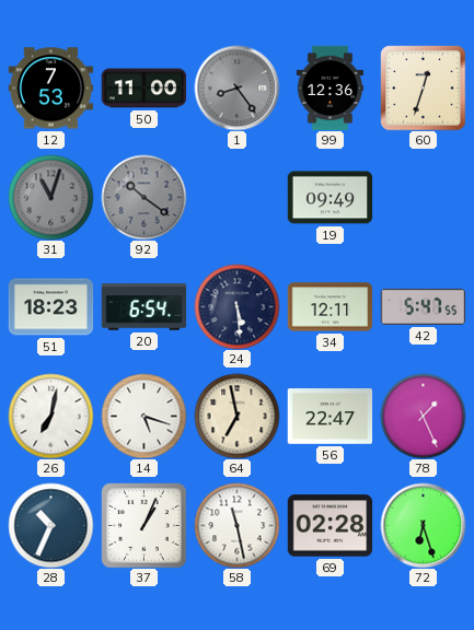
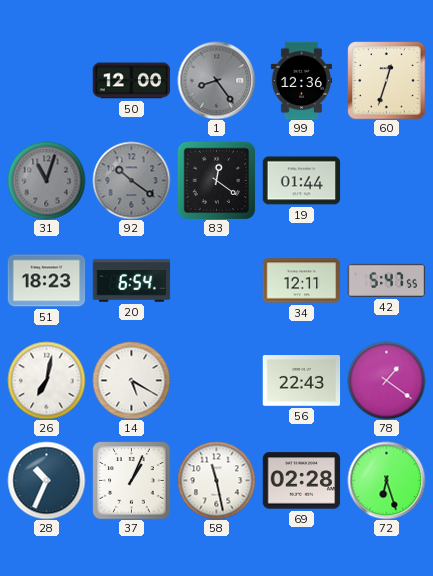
12: 7:53 -> none
50: 11:00 -> 12:00
83: none -> 12:21
19: 09:49 -> 01:44
24: 5:29 -> none
14: 5:18 -> 5:20
64: 6:58 -> none
56: 22:47 -> 22:43
78: 1:26 -> 1:21
